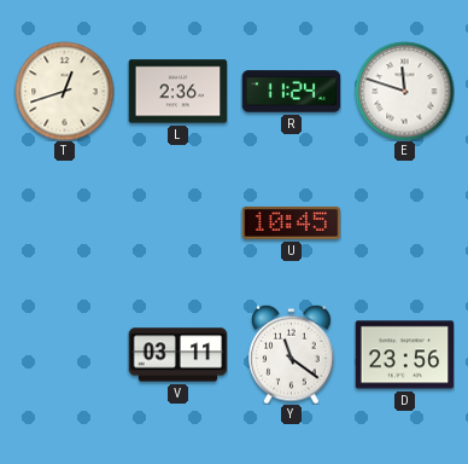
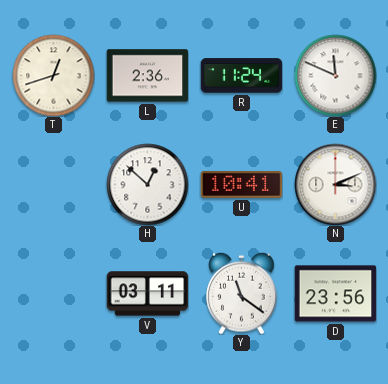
E: 11:48 -> 11:49
H: none -> 12:52
U: 10:45 -> 10:41
N: none -> 3:11
